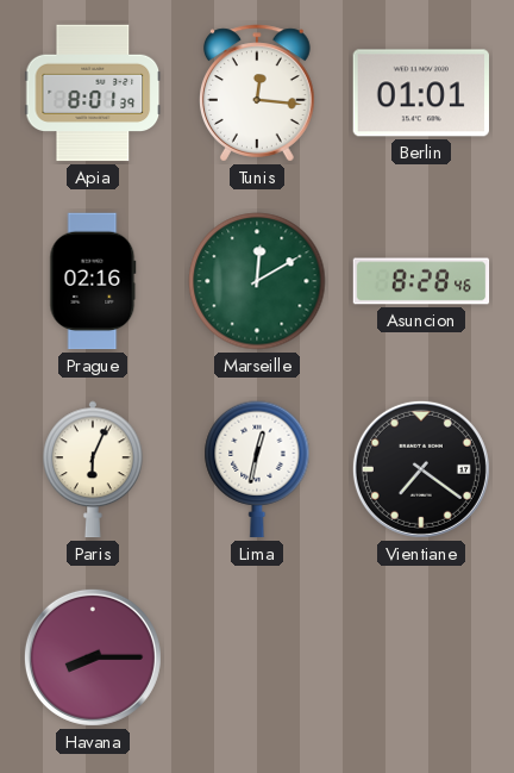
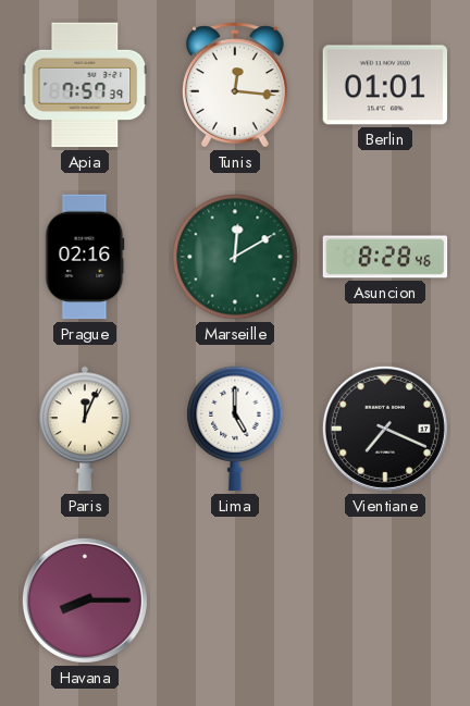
Apia: 8:01 -> 7:57
Paris: 6:04 -> 12:04
Lima: 12:32 -> 5:00
Vientiane: 7:21 -> 7:19
